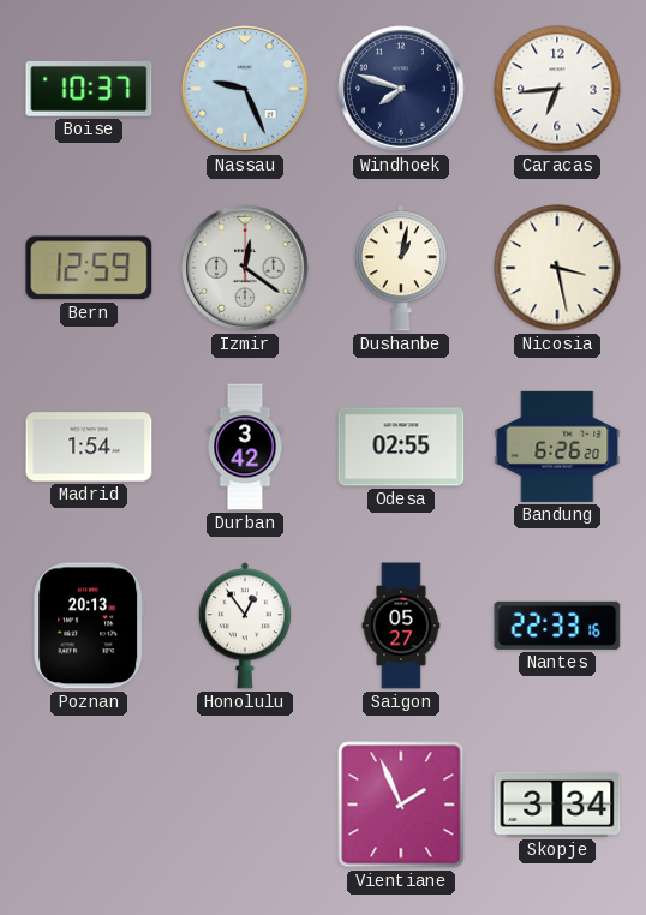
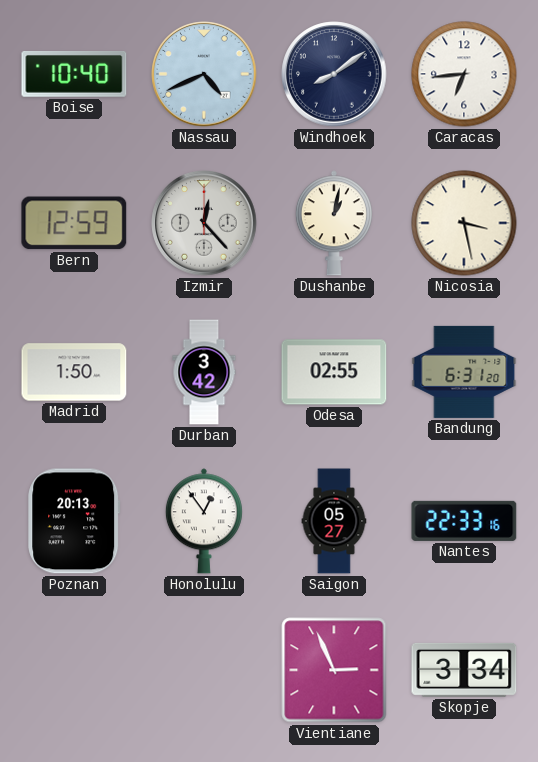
Boise: 10:37 -> 10:40
Nassau: 9:26 -> 4:41
Windhoek: 7:48 -> 8:09
Izmir: 12:21 -> 12:23
Madrid: 1:54 -> 1:50
Bandung: 6:26 -> 6:31
Vientiane: 1:56 -> 2:56
